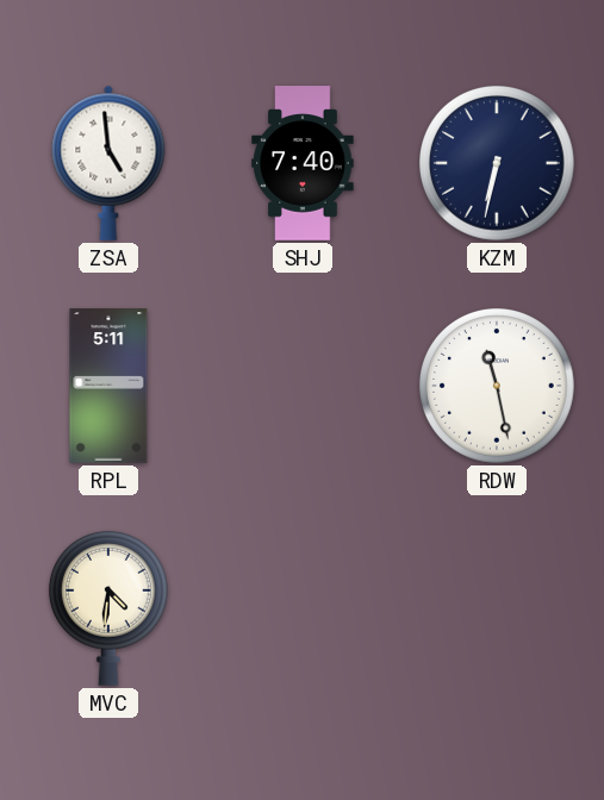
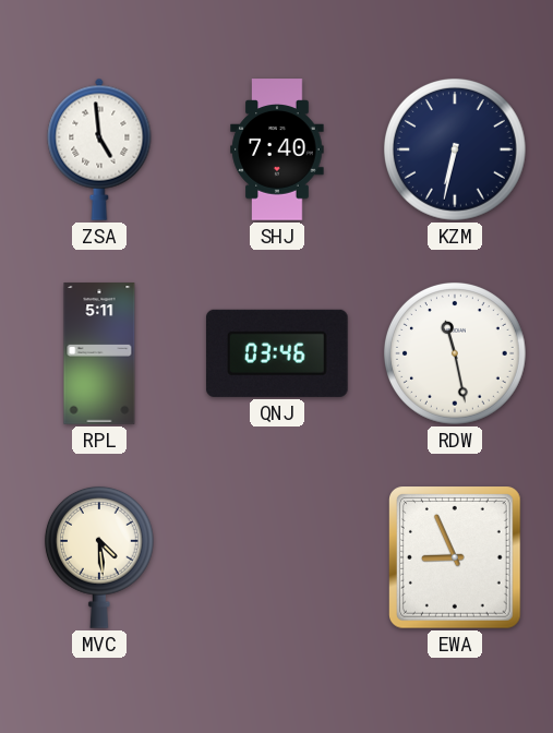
QNJ: none -> 03:46
MVC: 4:31 -> 4:29
EWA: none -> 8:56
